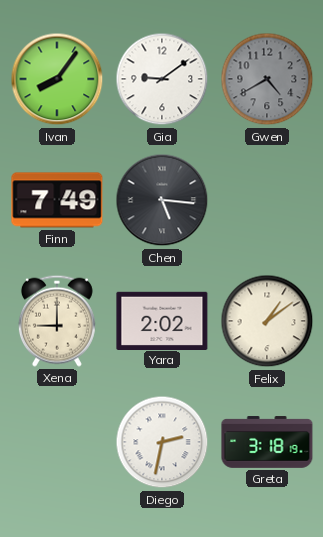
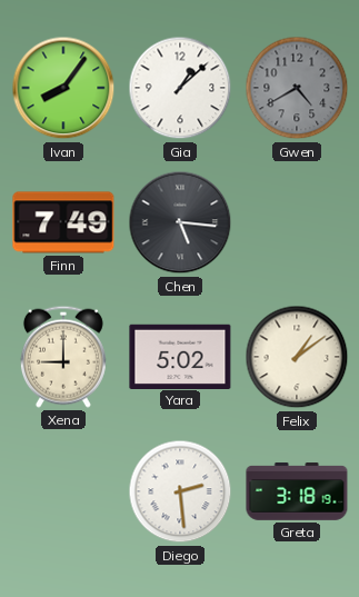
Gia: 9:09 -> 1:08
Yara: 2:02 -> 5:02
Diego: 2:32 -> 2:29
